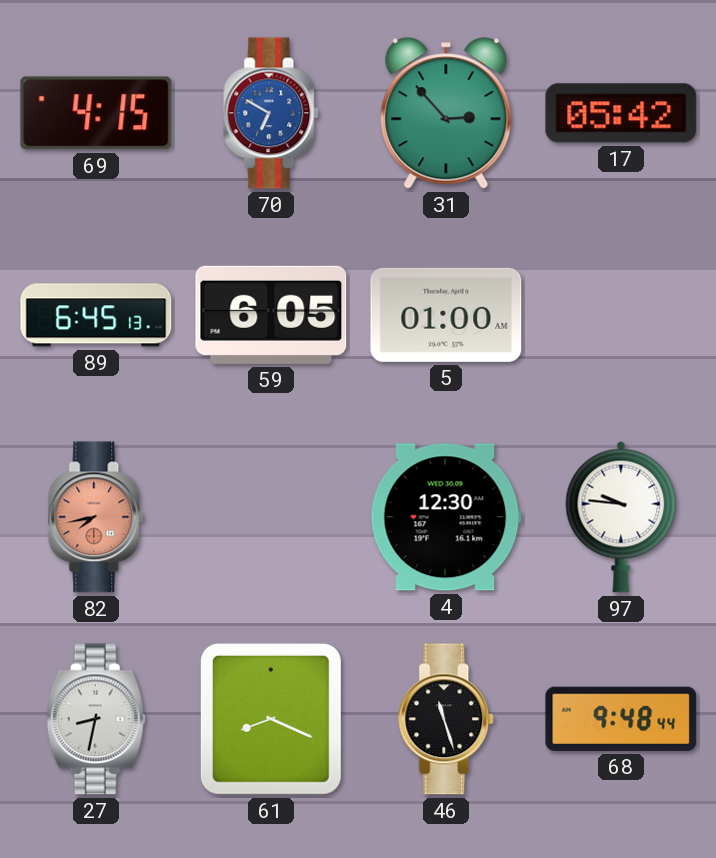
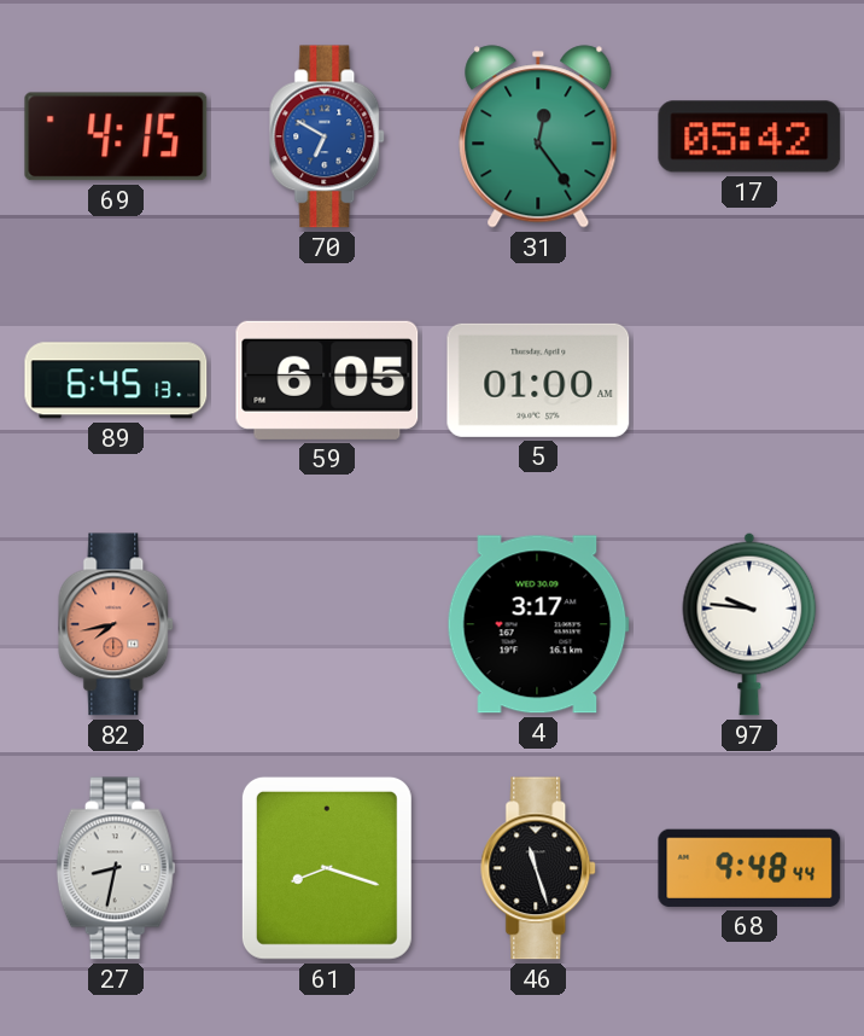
31: 2:53 -> 12:24
4: 12:30 -> 3:17
61: 8:19 -> 8:18
